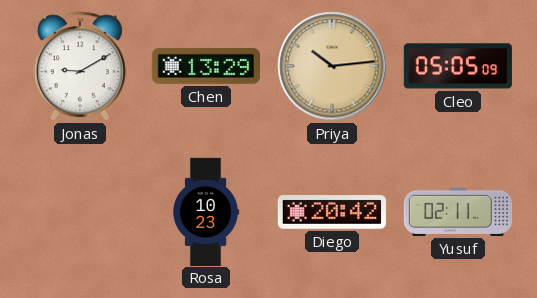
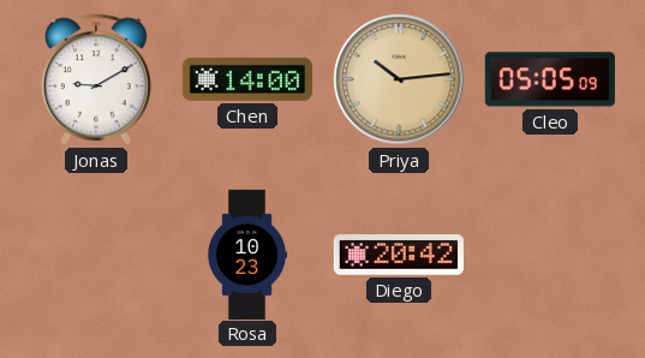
Chen: 13:29 -> 14:00
Yusuf: 02:11 -> none
